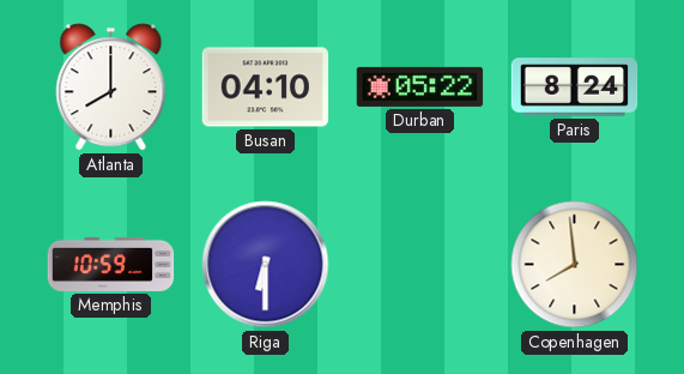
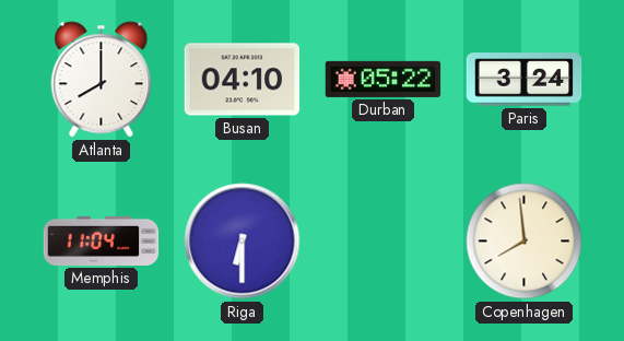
Paris: 8:24 -> 3:24
Memphis: 10:59 -> 11:04
